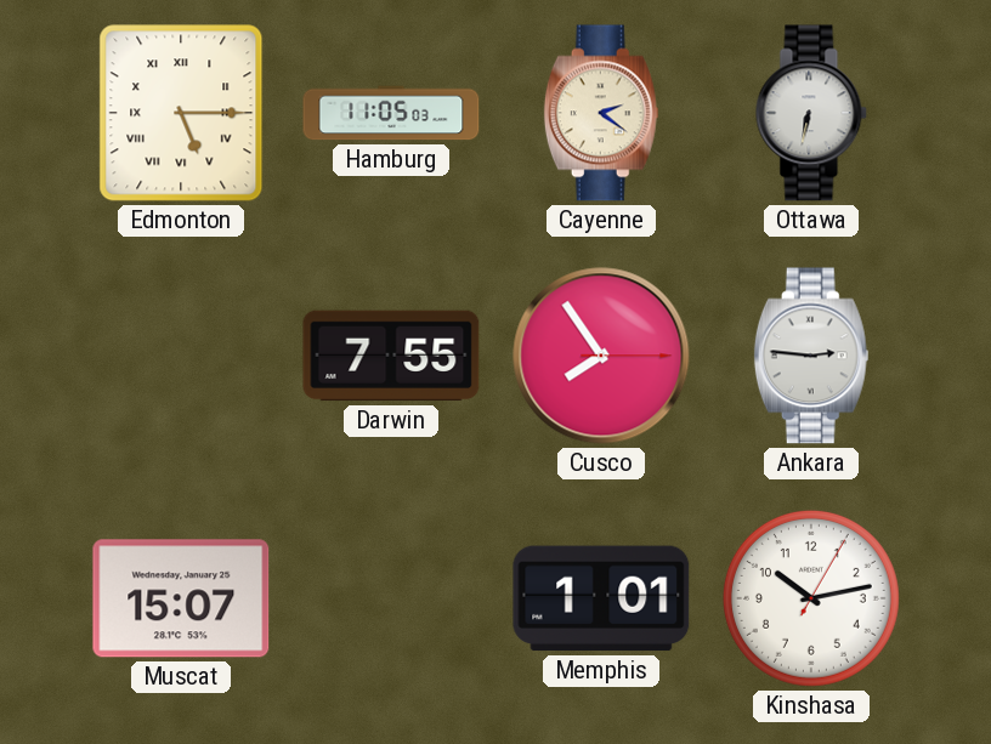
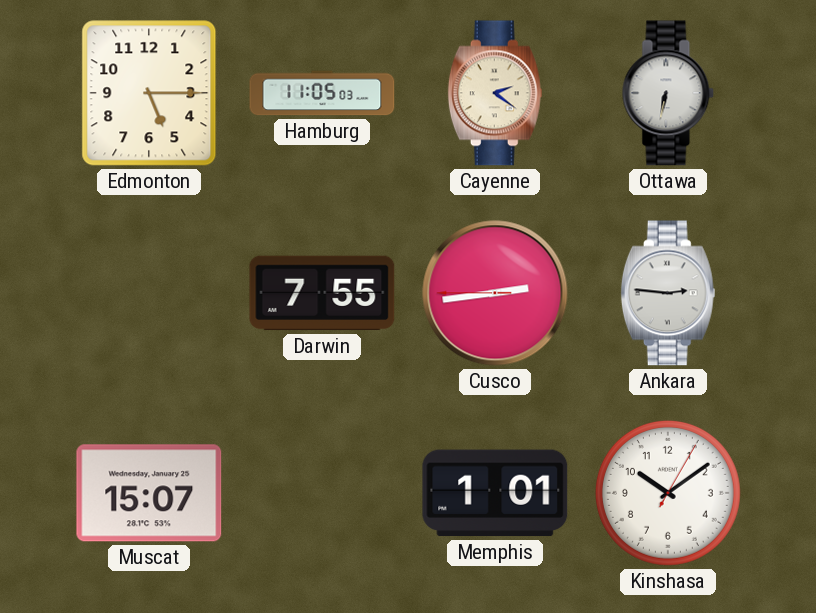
Edmonton numerals: Roman -> Arabic
Cusco: 7:54 -> 2:43
Kinshasa: 10:13 -> 10:09
